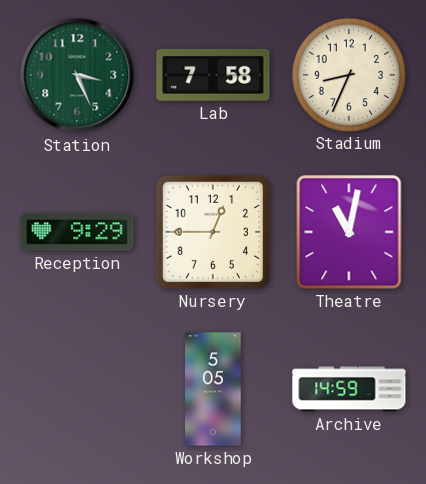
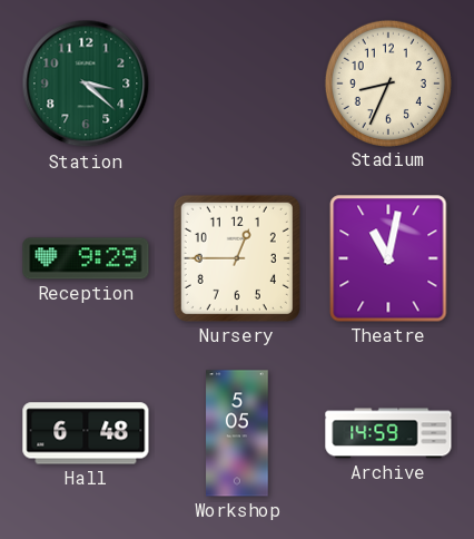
Station: 3:26 -> 3:22
Lab: 7:58 -> none
Hall: none -> 6:48
